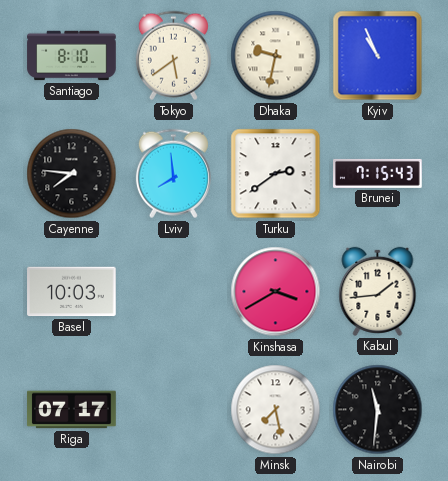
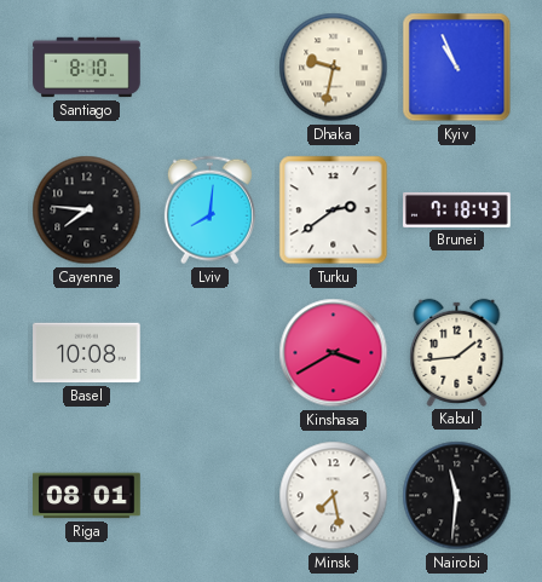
Tokyo: 5:39 -> none
Lviv: 7:59 -> 8:01
Brunei: 7:15 -> 7:18
Basel: 10:03 -> 10:08
Riga: 07:17 -> 08:01
